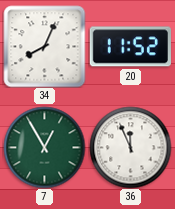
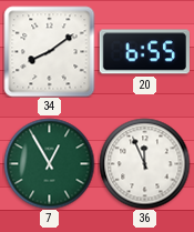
34: 8:04 -> 8:09
20: 11:52 -> 6:55
